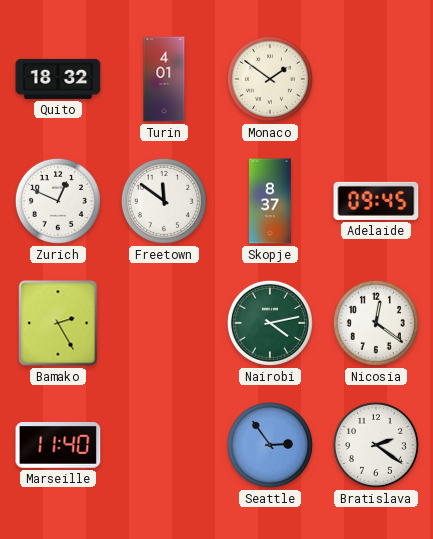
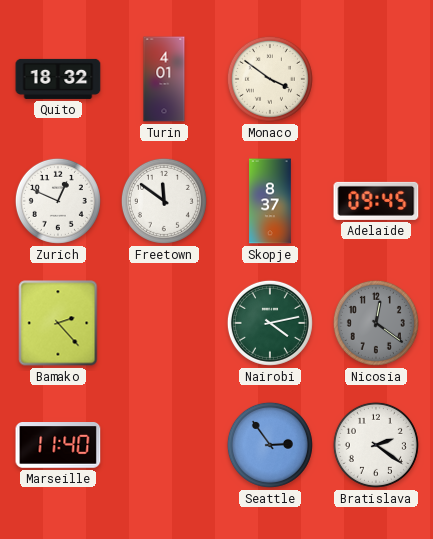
Monaco: 1:51 -> 3:51
Bamako: 2:25 -> 2:23
Nicosia dial: white -> grey
